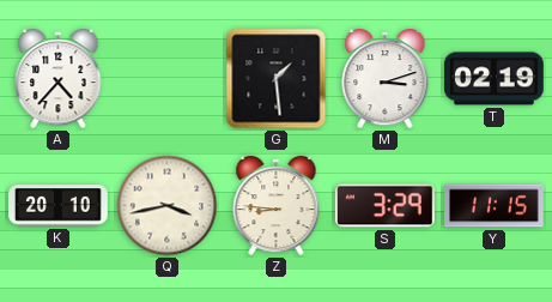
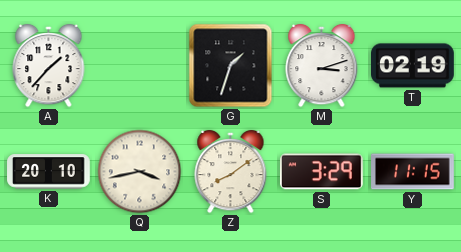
A: 4:37 -> 1:37
G: 1:29 -> 1:33
Z: 8:46 -> 8:09
